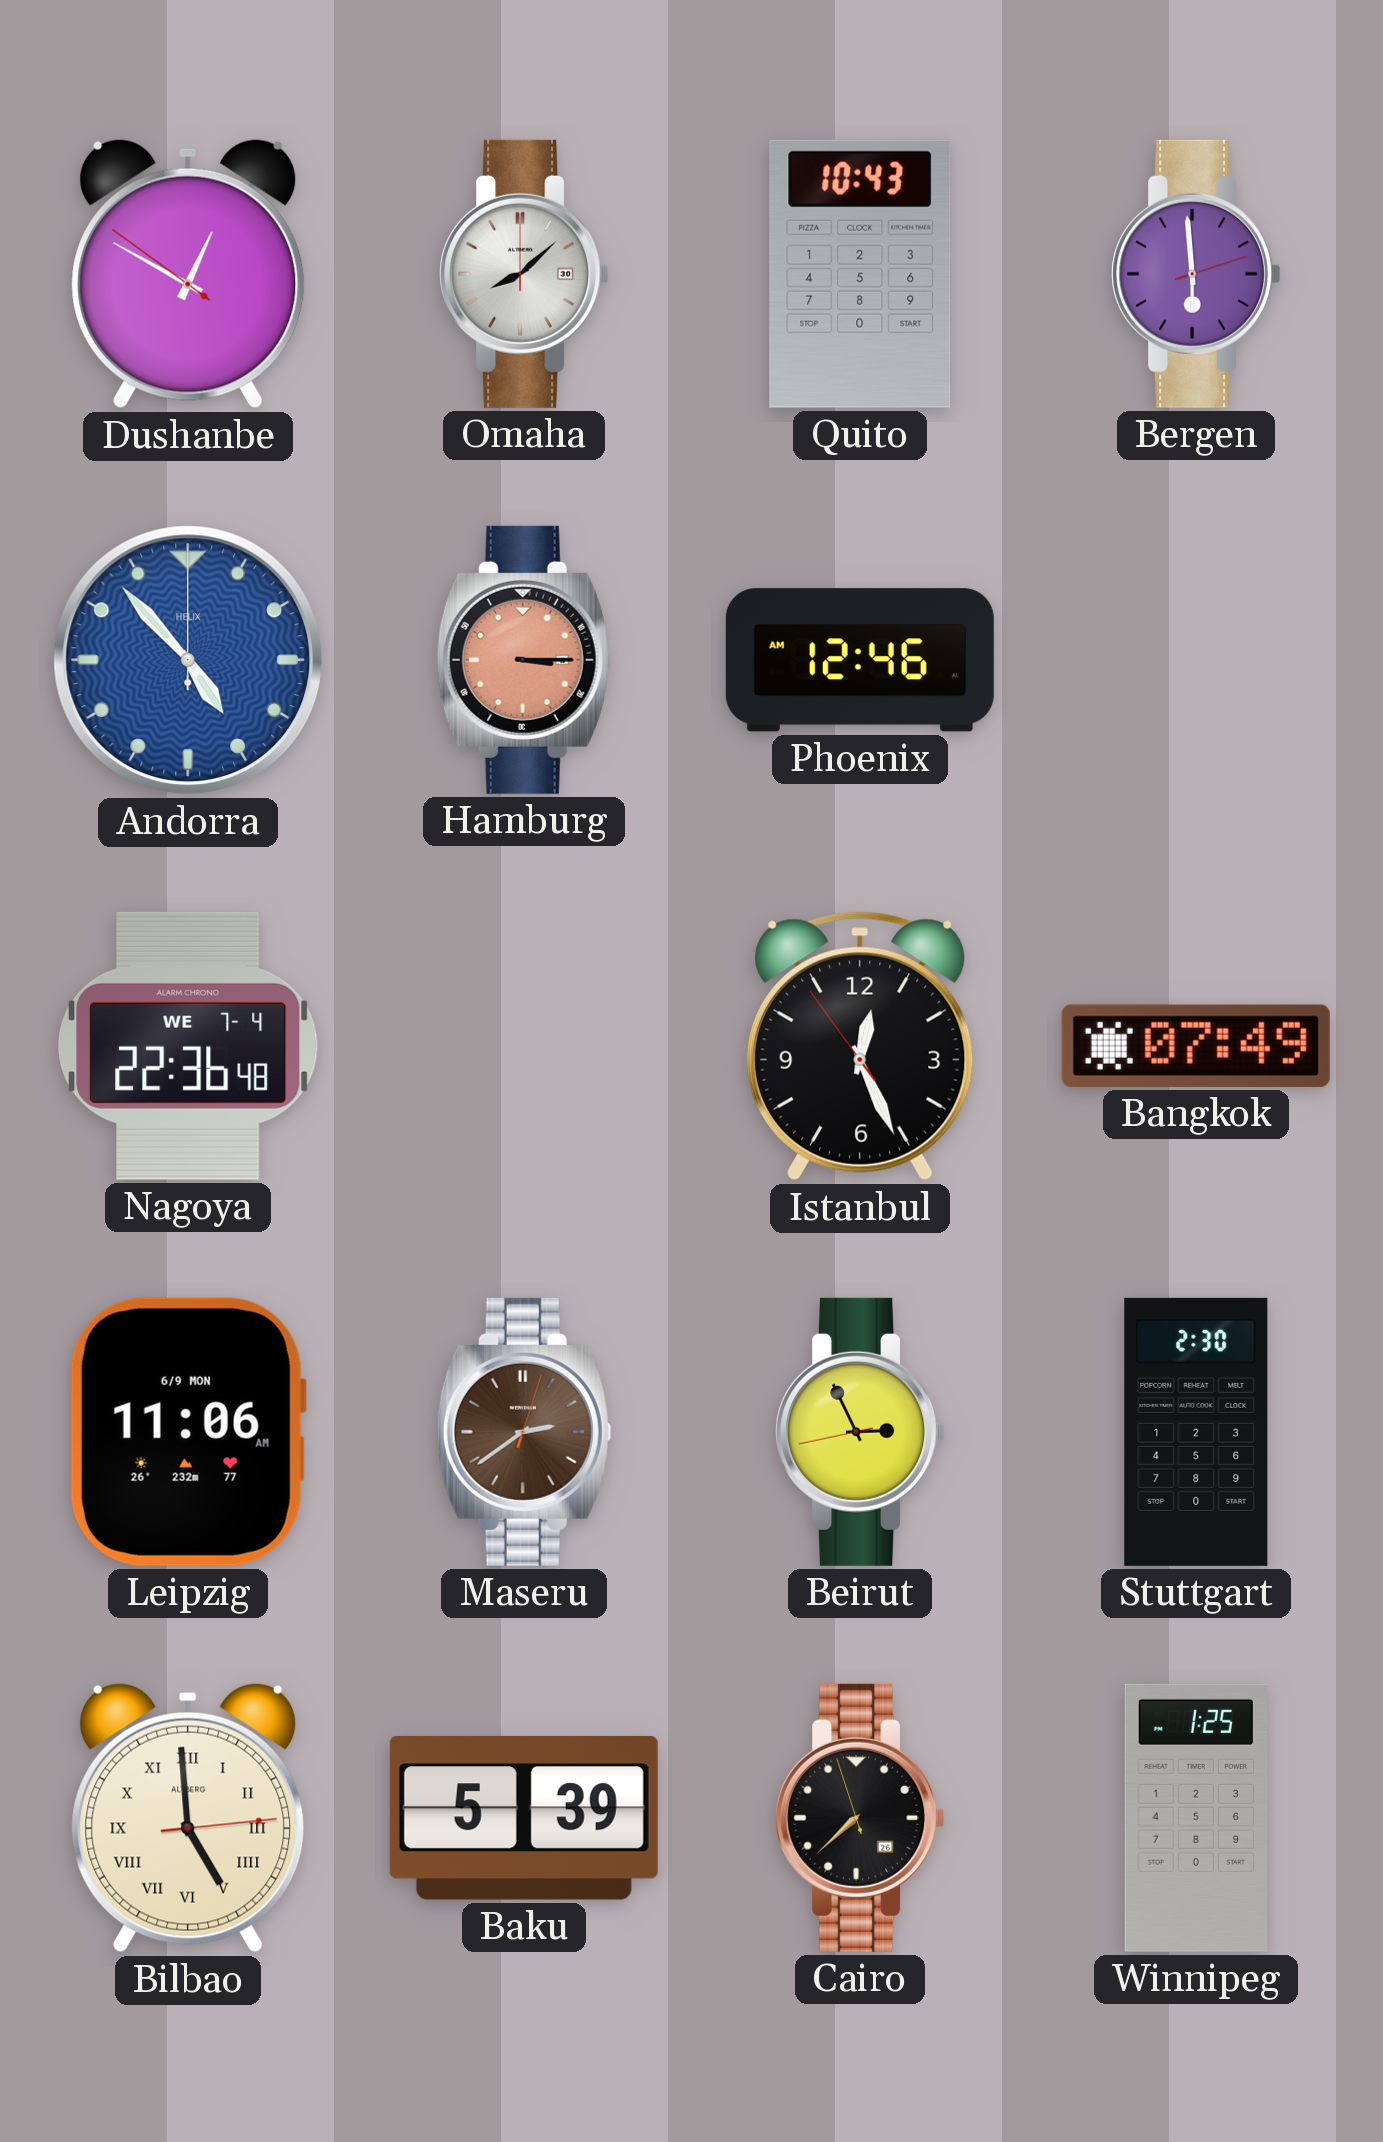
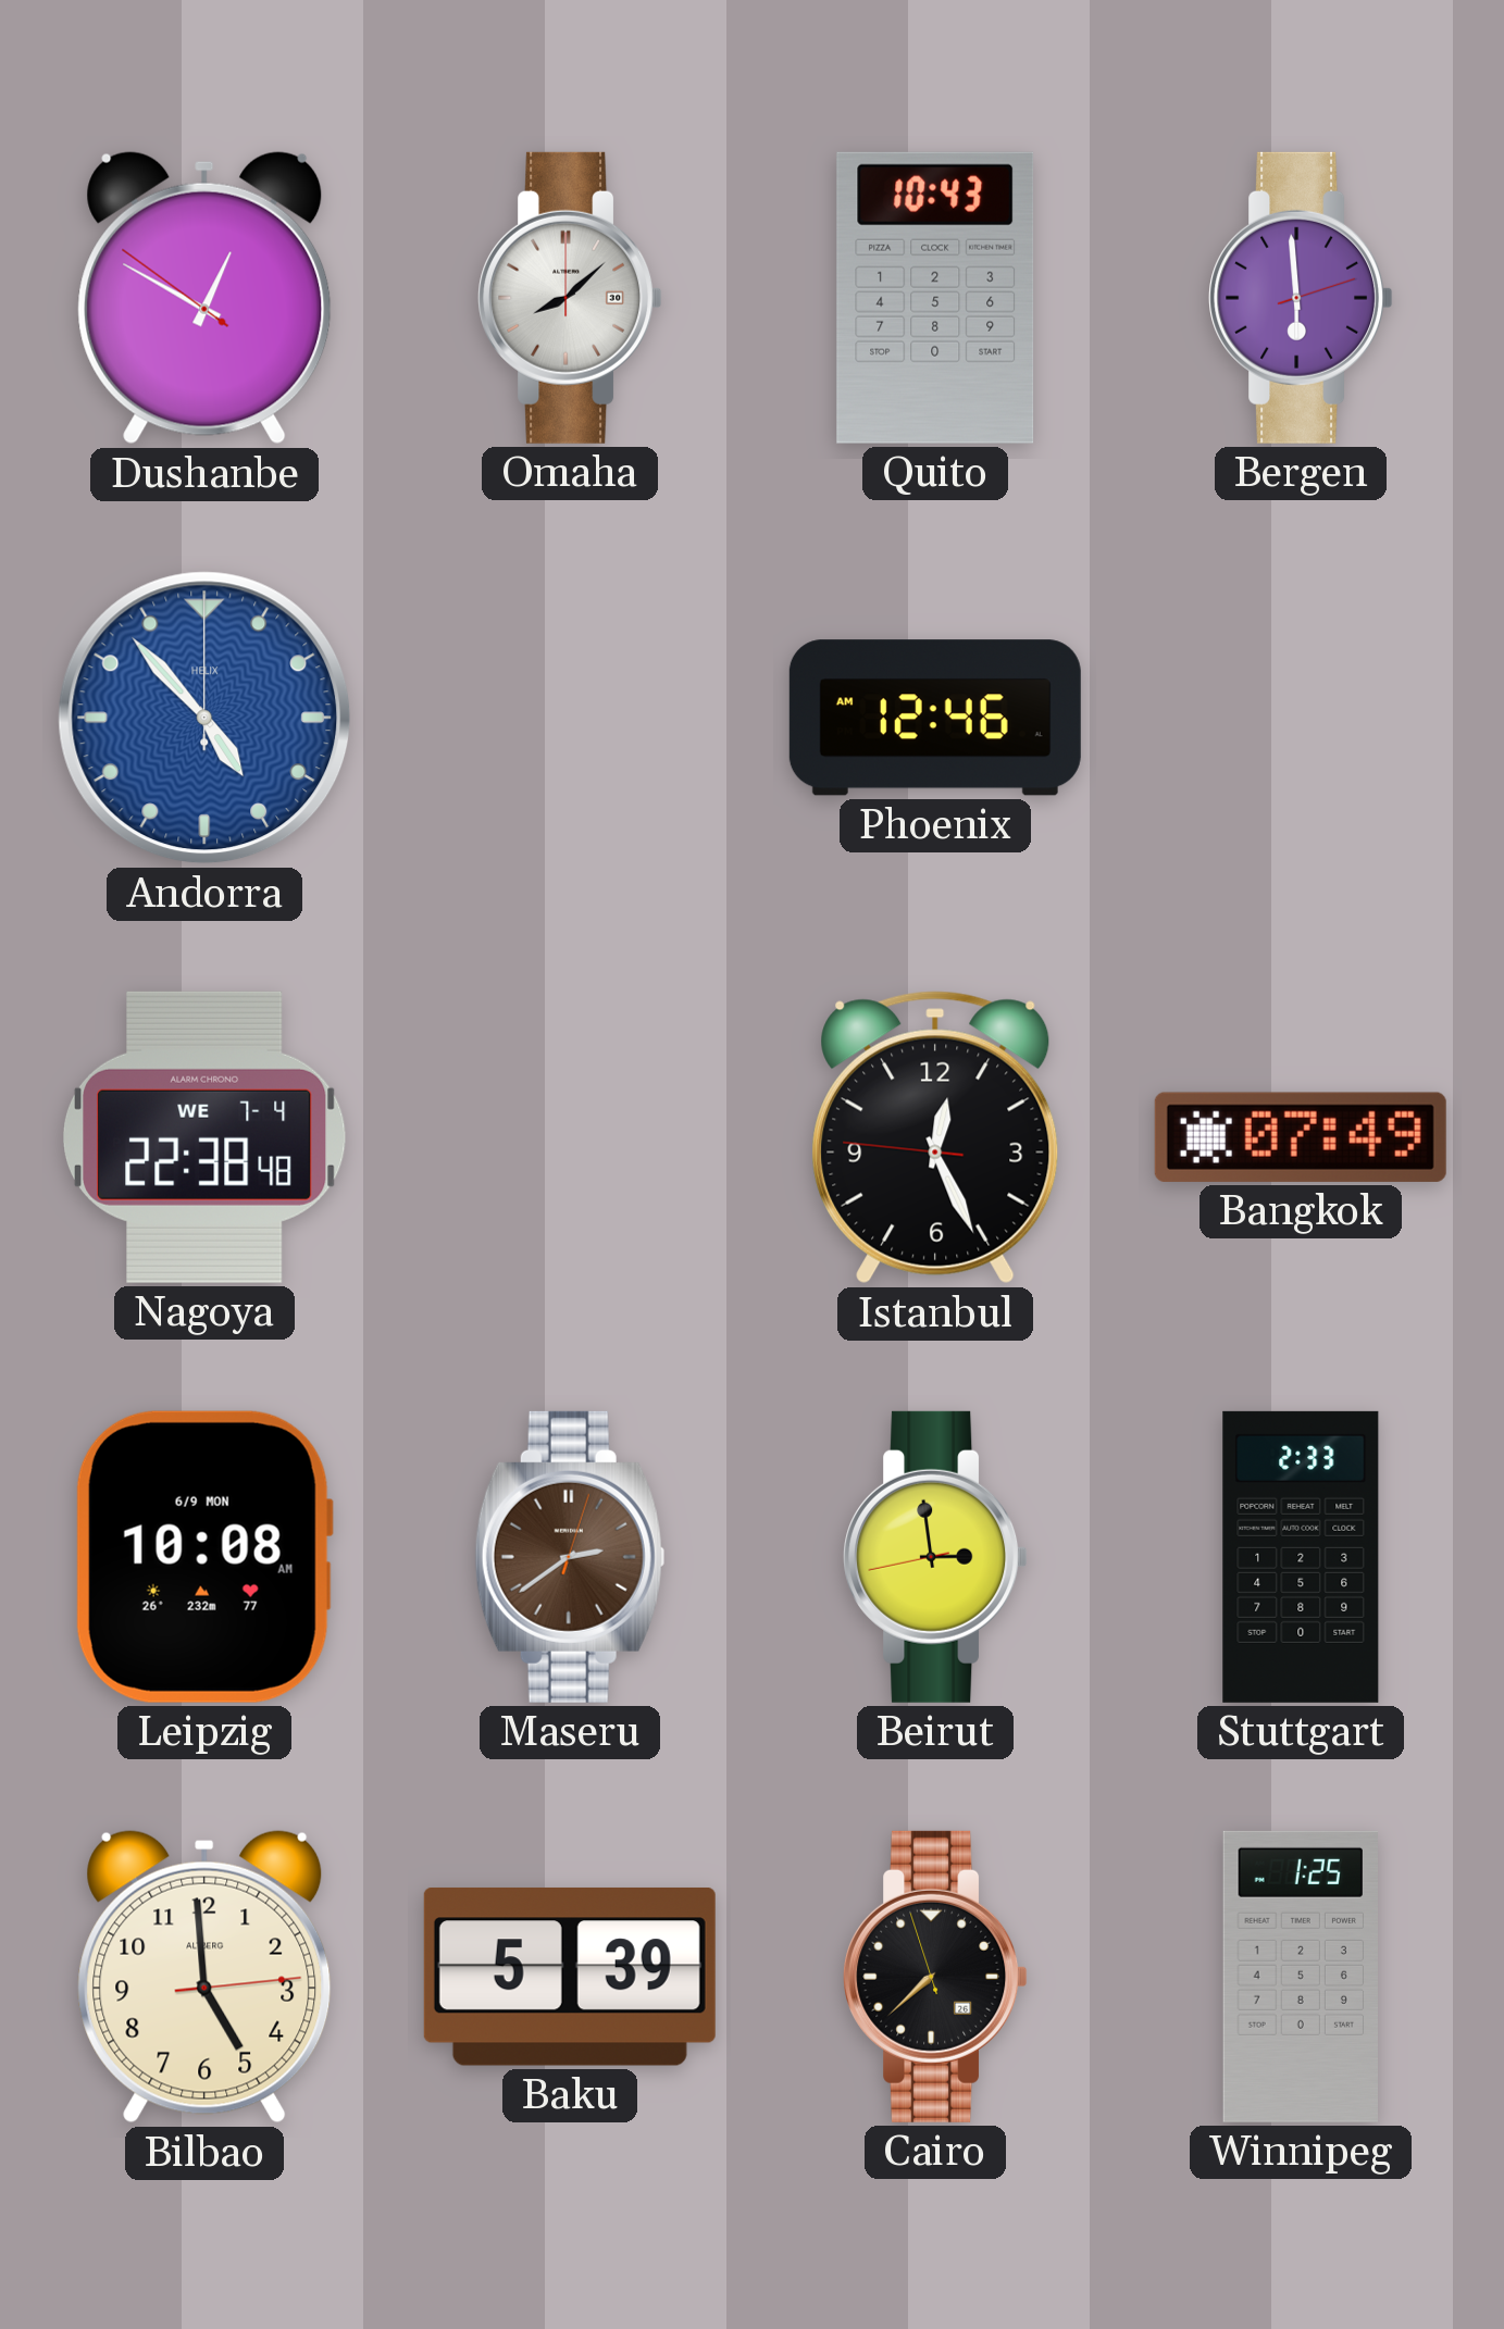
Hamburg: 3:15 -> none
Nagoya: 22:36 -> 22:38
Istanbul: 12:25:54 -> 12:25:46
Leipzig: 11:06 -> 10:08
Beirut: 2:55 -> 2:58
Stuttgart: 2:30 -> 2:33
Bilbao numerals: Roman -> Arabic
